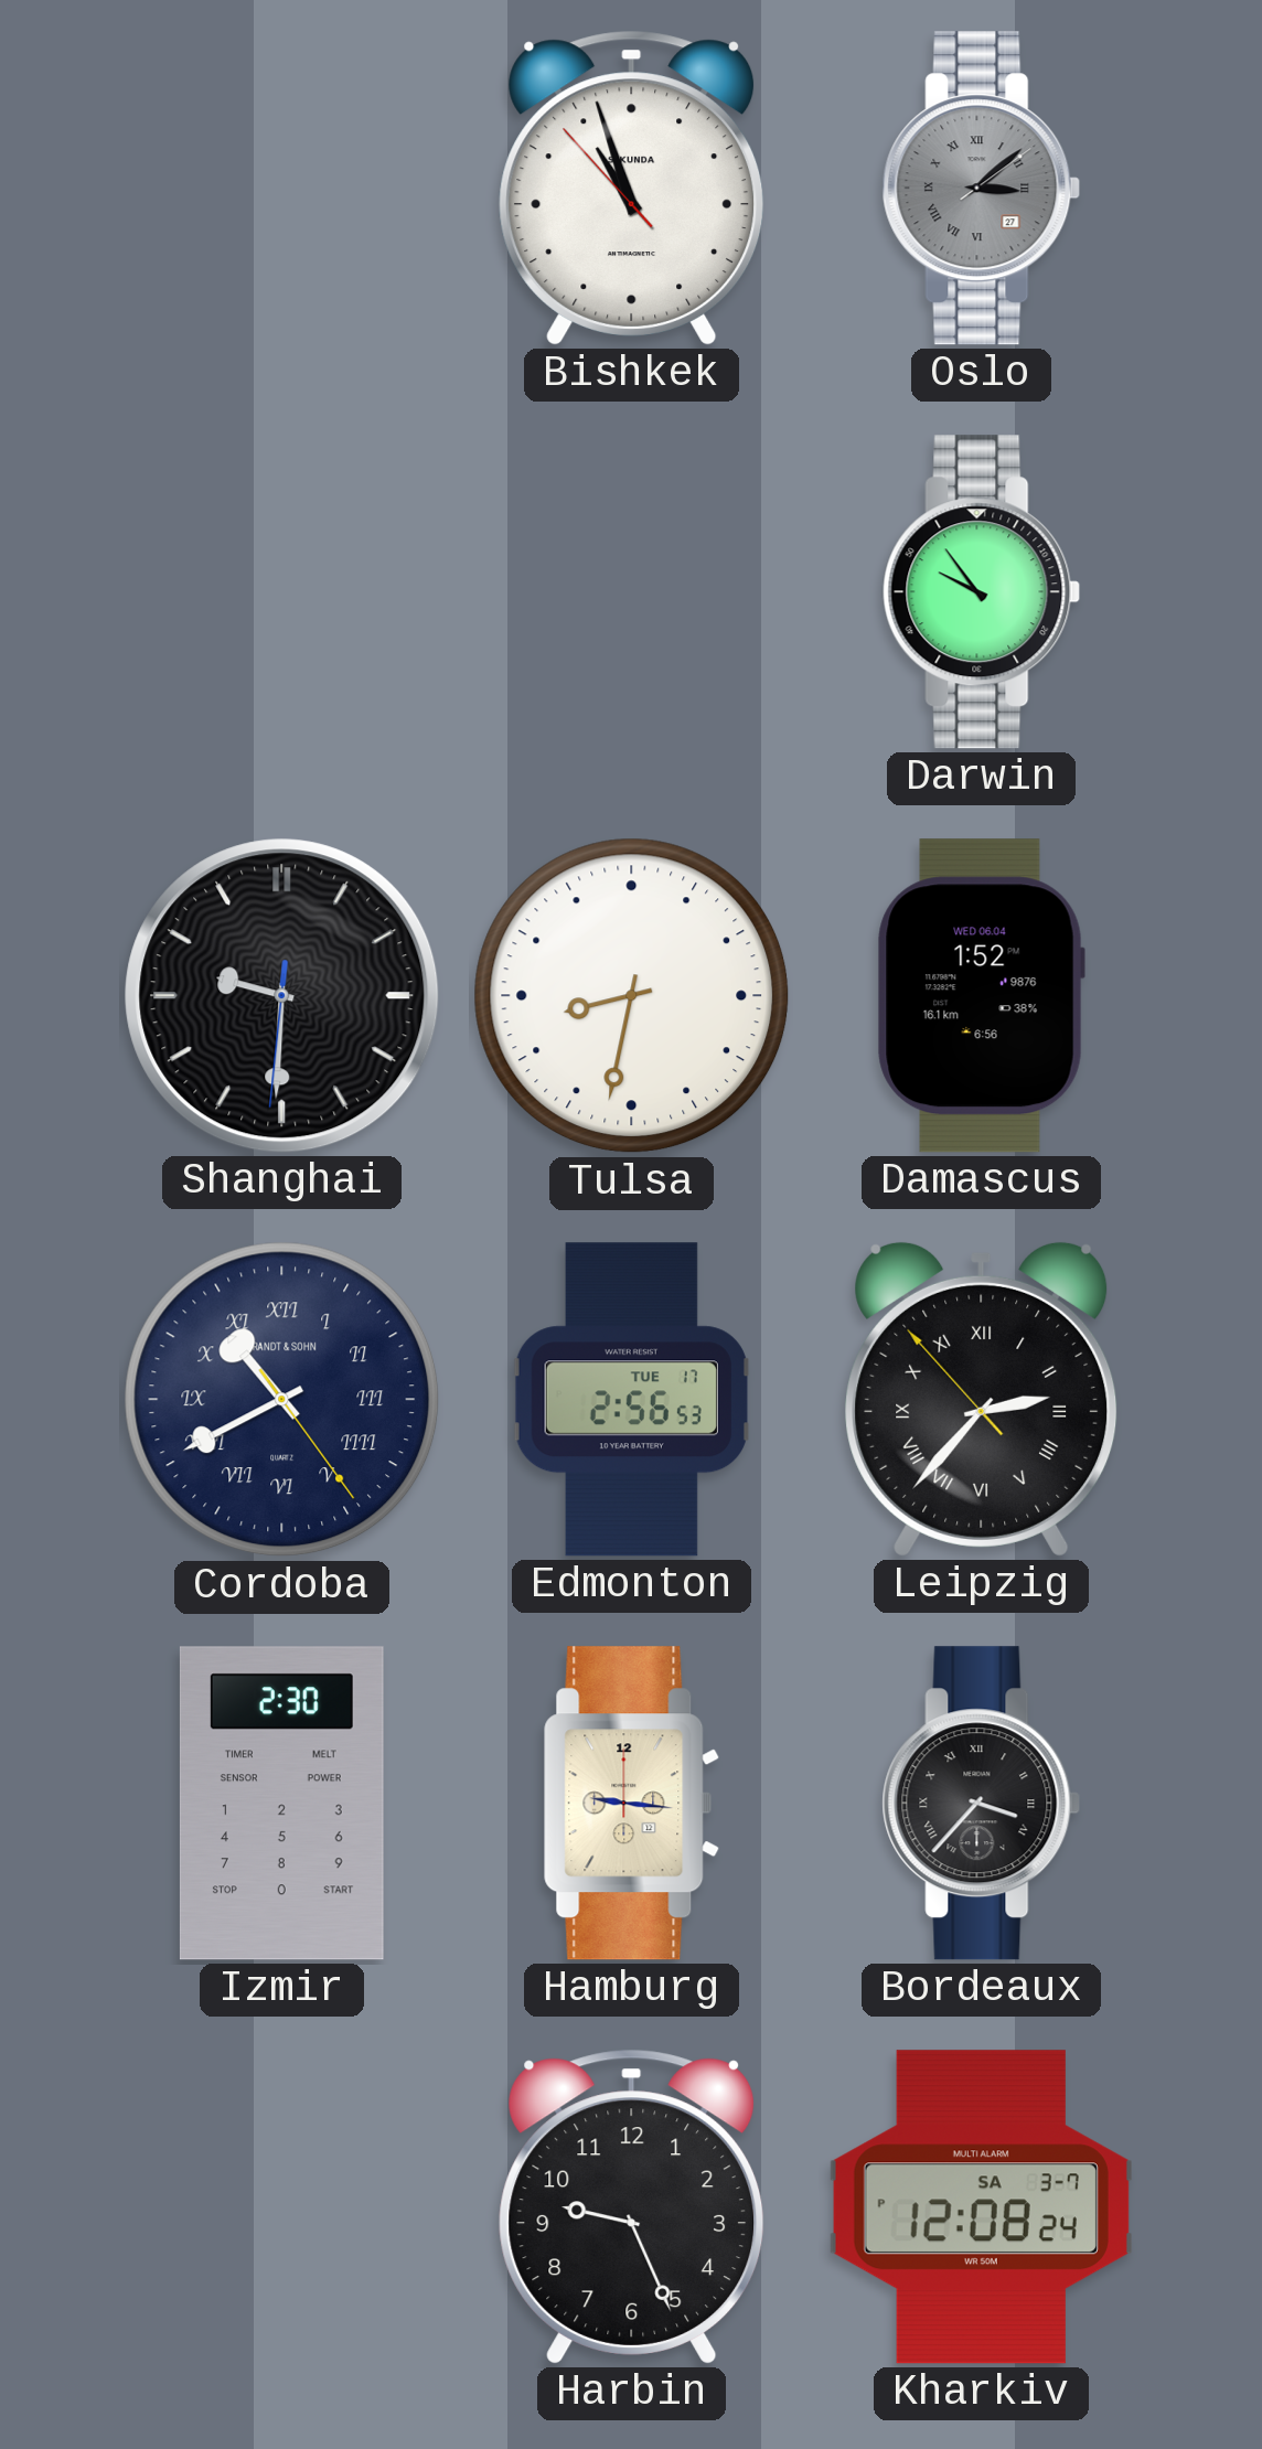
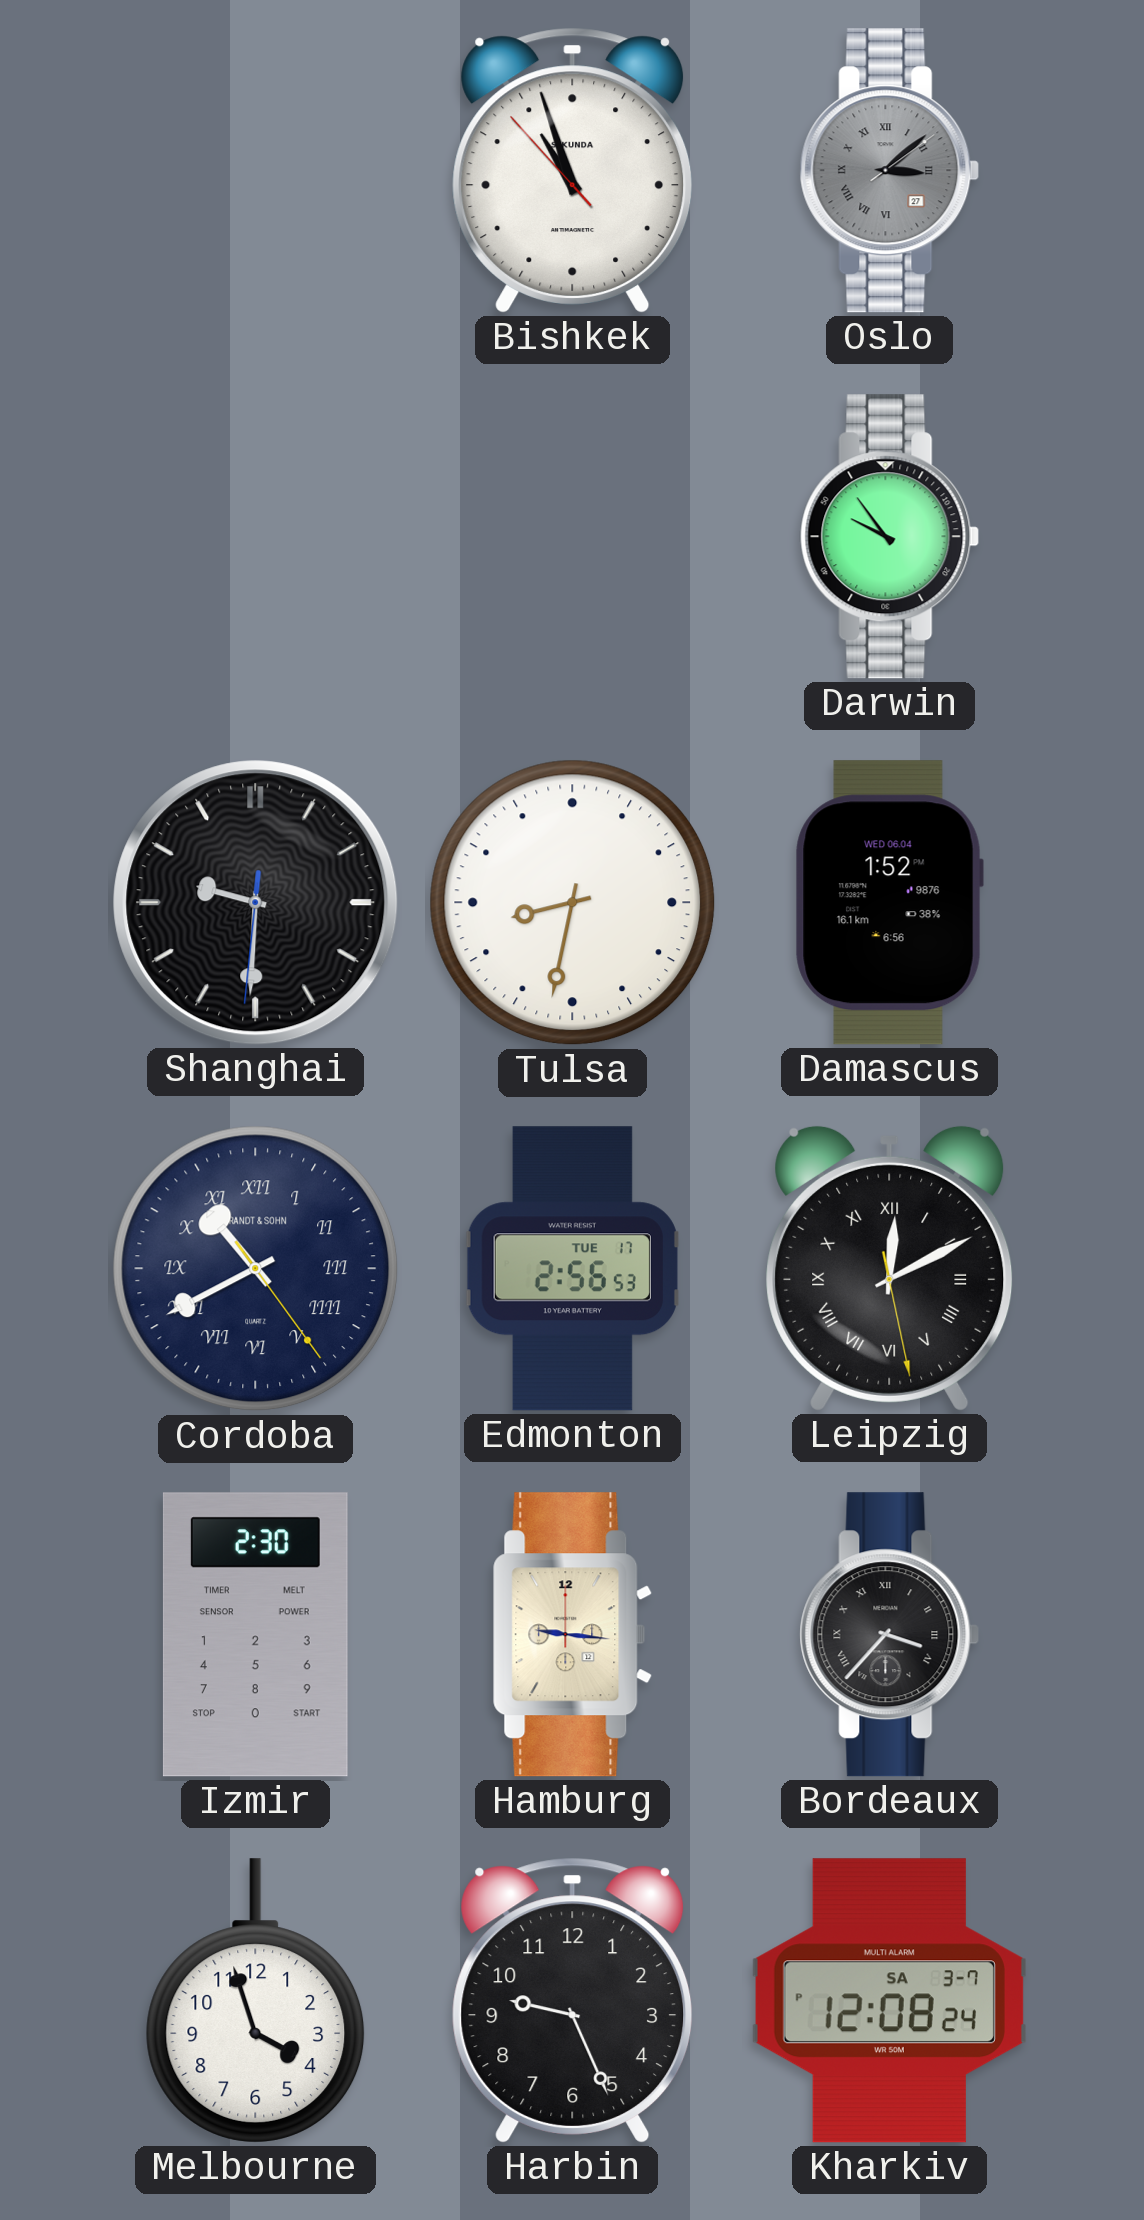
Leipzig: 2:36 -> 12:10
Melbourne: none -> 3:57
